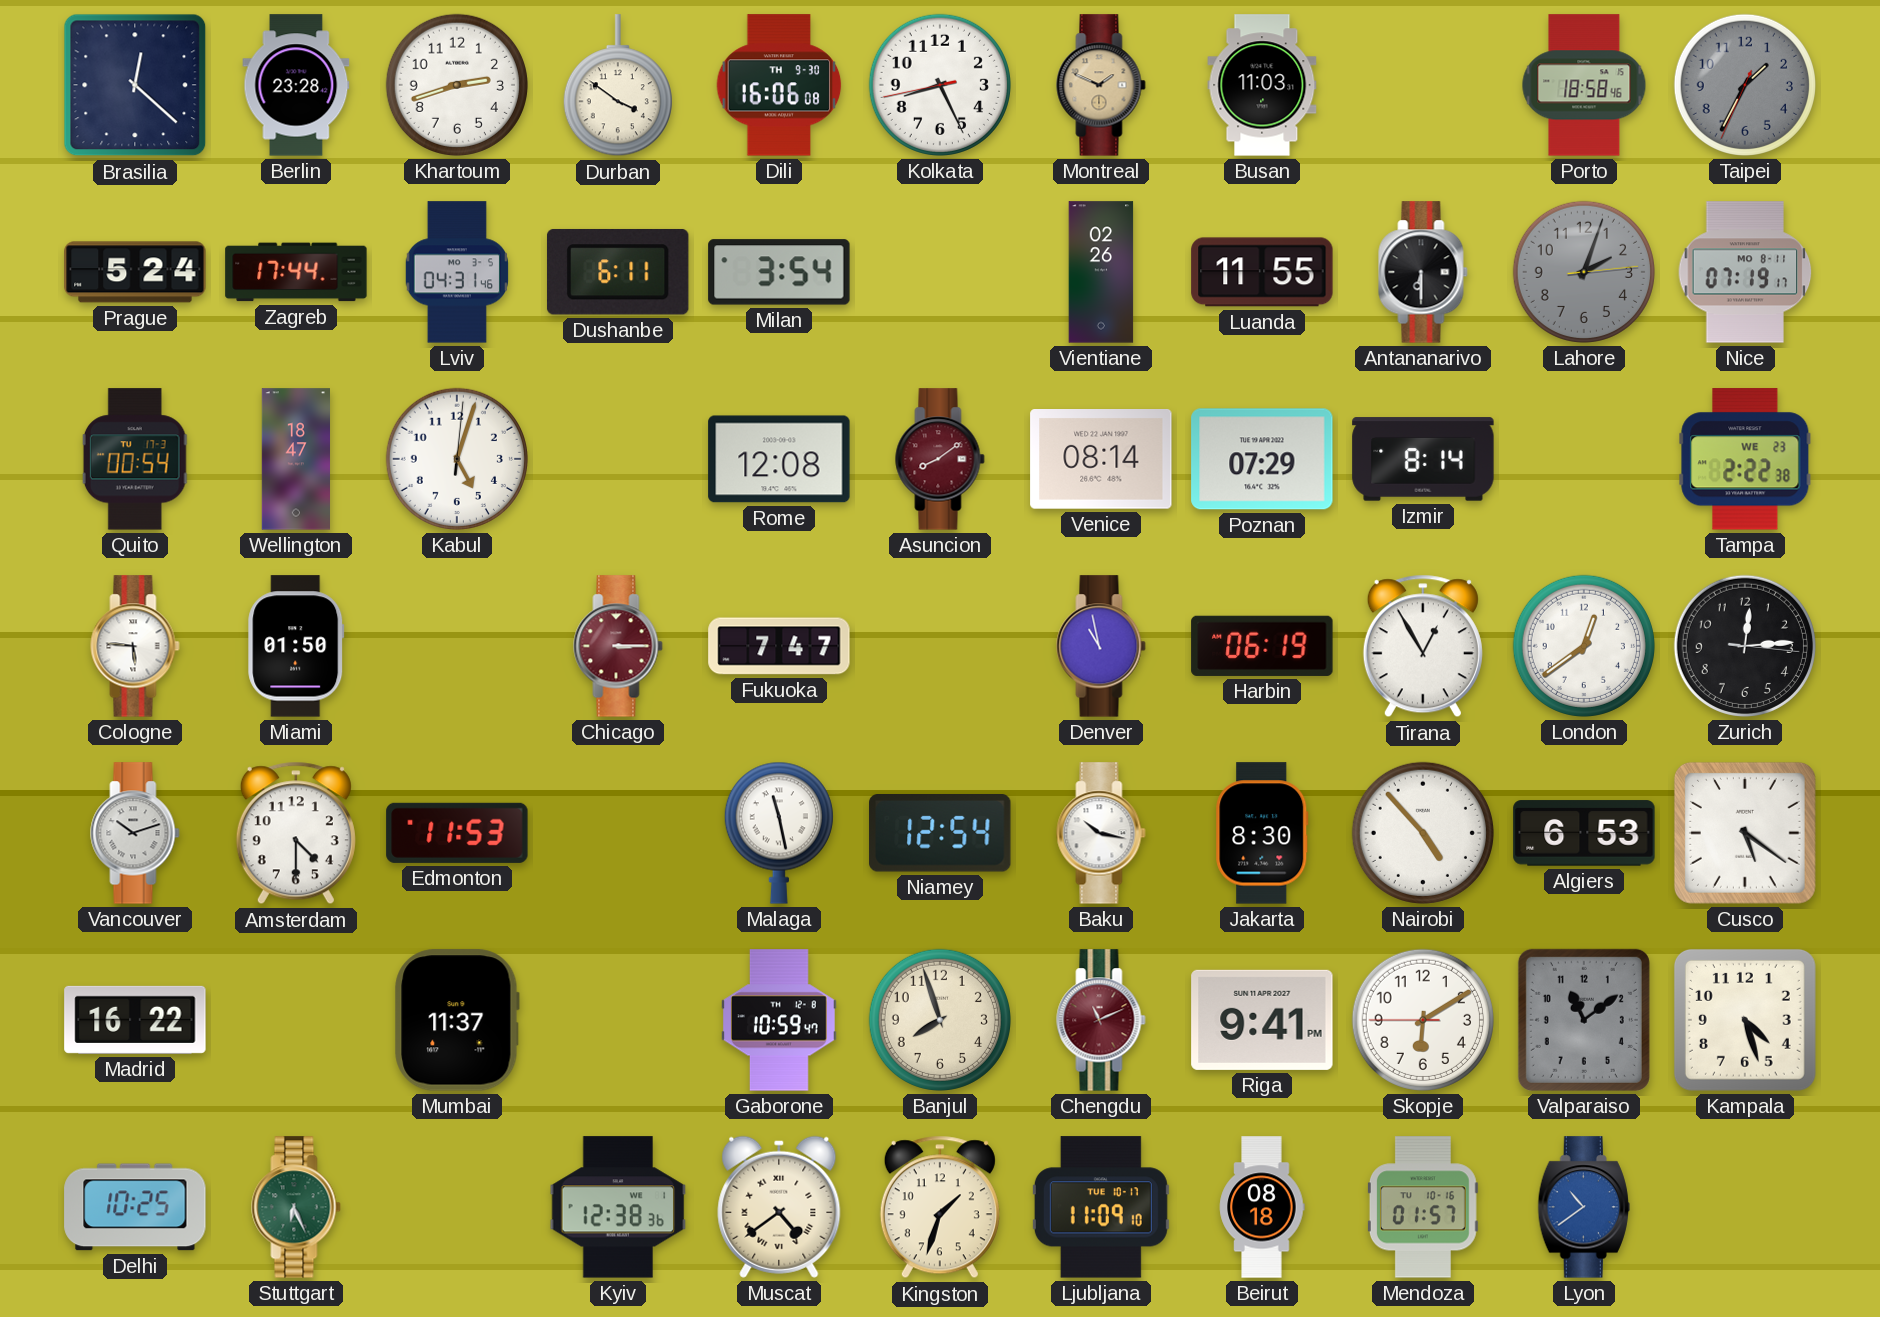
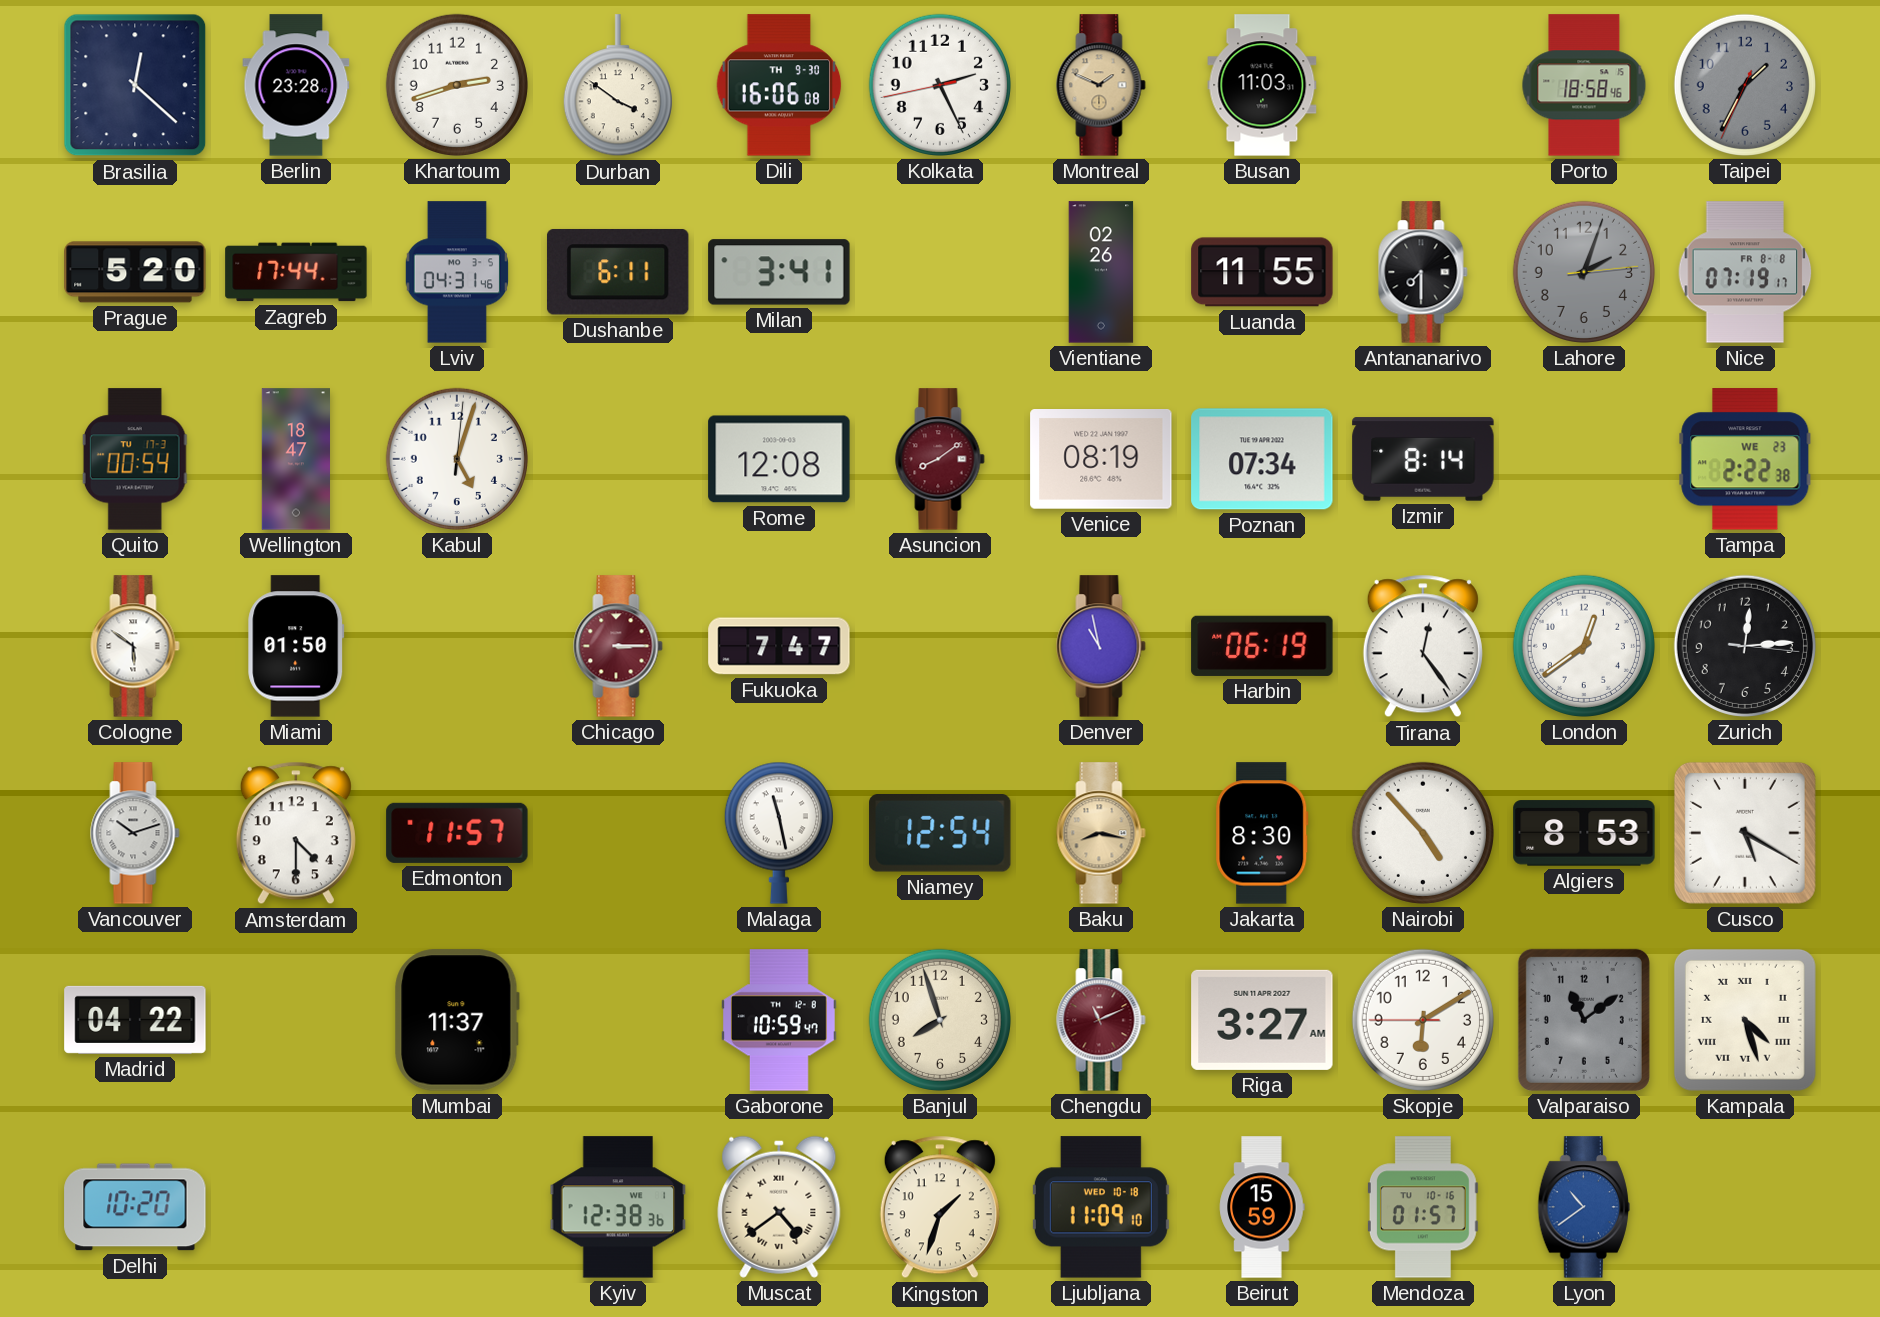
Kolkata: 8:25 -> 2:25
Prague: 5:24 -> 5:20
Milan: 3:54 -> 3:41
Antananarivo: 6:30 -> 7:30
Nice date: MO 8-11 -> FR 8-8
Venice: 08:14 -> 08:19
Poznan: 07:29 -> 07:34
Cologne: 5:46 -> 5:51
Tirana: 12:55 -> 12:24
Edmonton: 11:53 -> 11:57
Baku: 10:17 -> 8:17
Baku dial: white -> champagne
Algiers: 6:53 -> 8:53
Cusco: 5:21 -> 5:20
Madrid: 16:22 -> 04:22
Riga: 9:41 -> 3:27
Kampala numerals: Arabic -> Roman
Delhi: 10:25 -> 10:20
Stuttgart: 6:26 -> none
Ljubljana date: TUE 10-17 -> WED 10-18
Beirut: 08:18 -> 15:59
